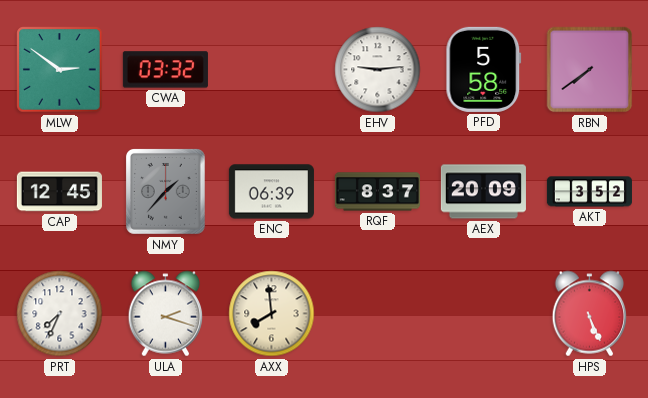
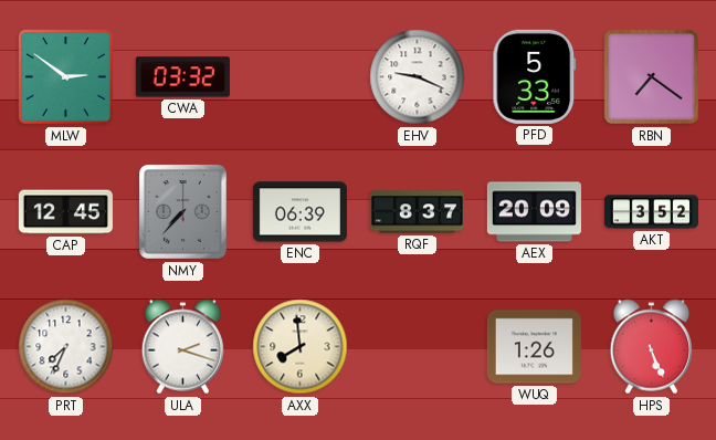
EHV: 9:14 -> 9:19
PFD: 5:58 -> 5:33
RBN: 7:39 -> 7:21
NMY: 1:37 -> 7:37
WUQ: none -> 1:26
